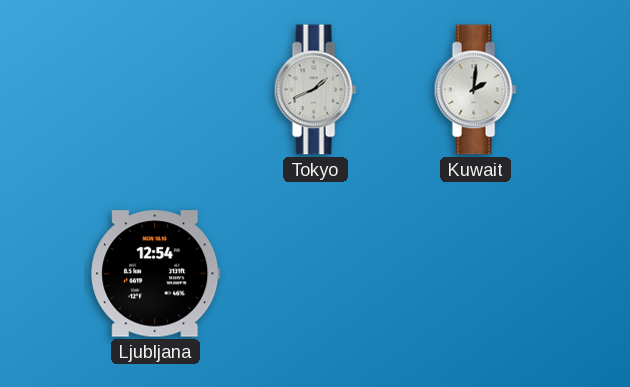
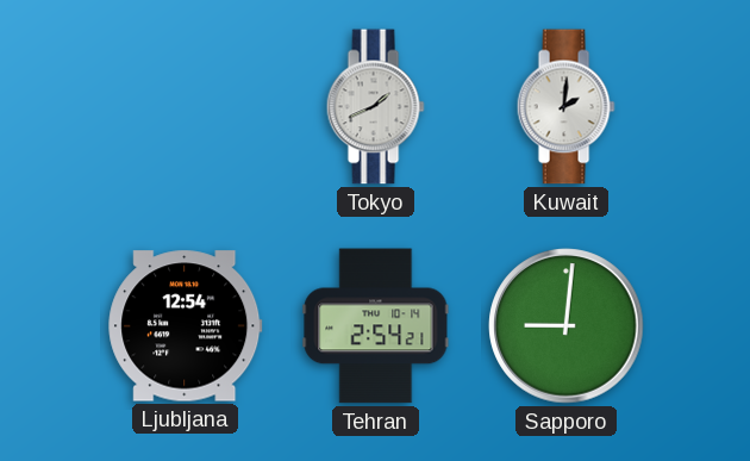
Tehran: none -> 2:54
Sapporo: none -> 9:01
